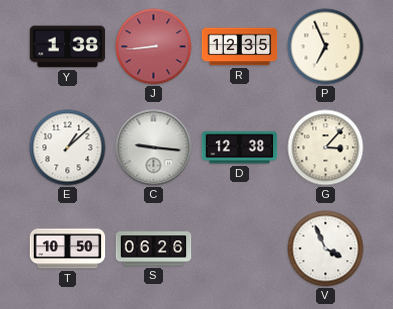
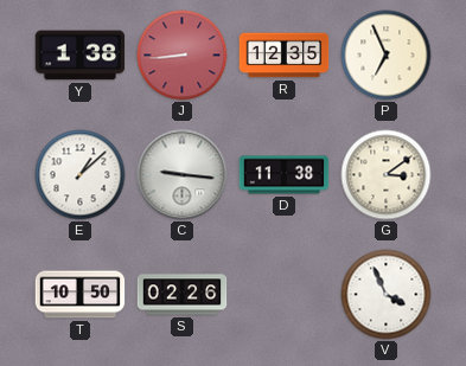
D: 12:38 -> 11:38
G: 3:07 -> 3:09
S: 06:26 -> 02:26
